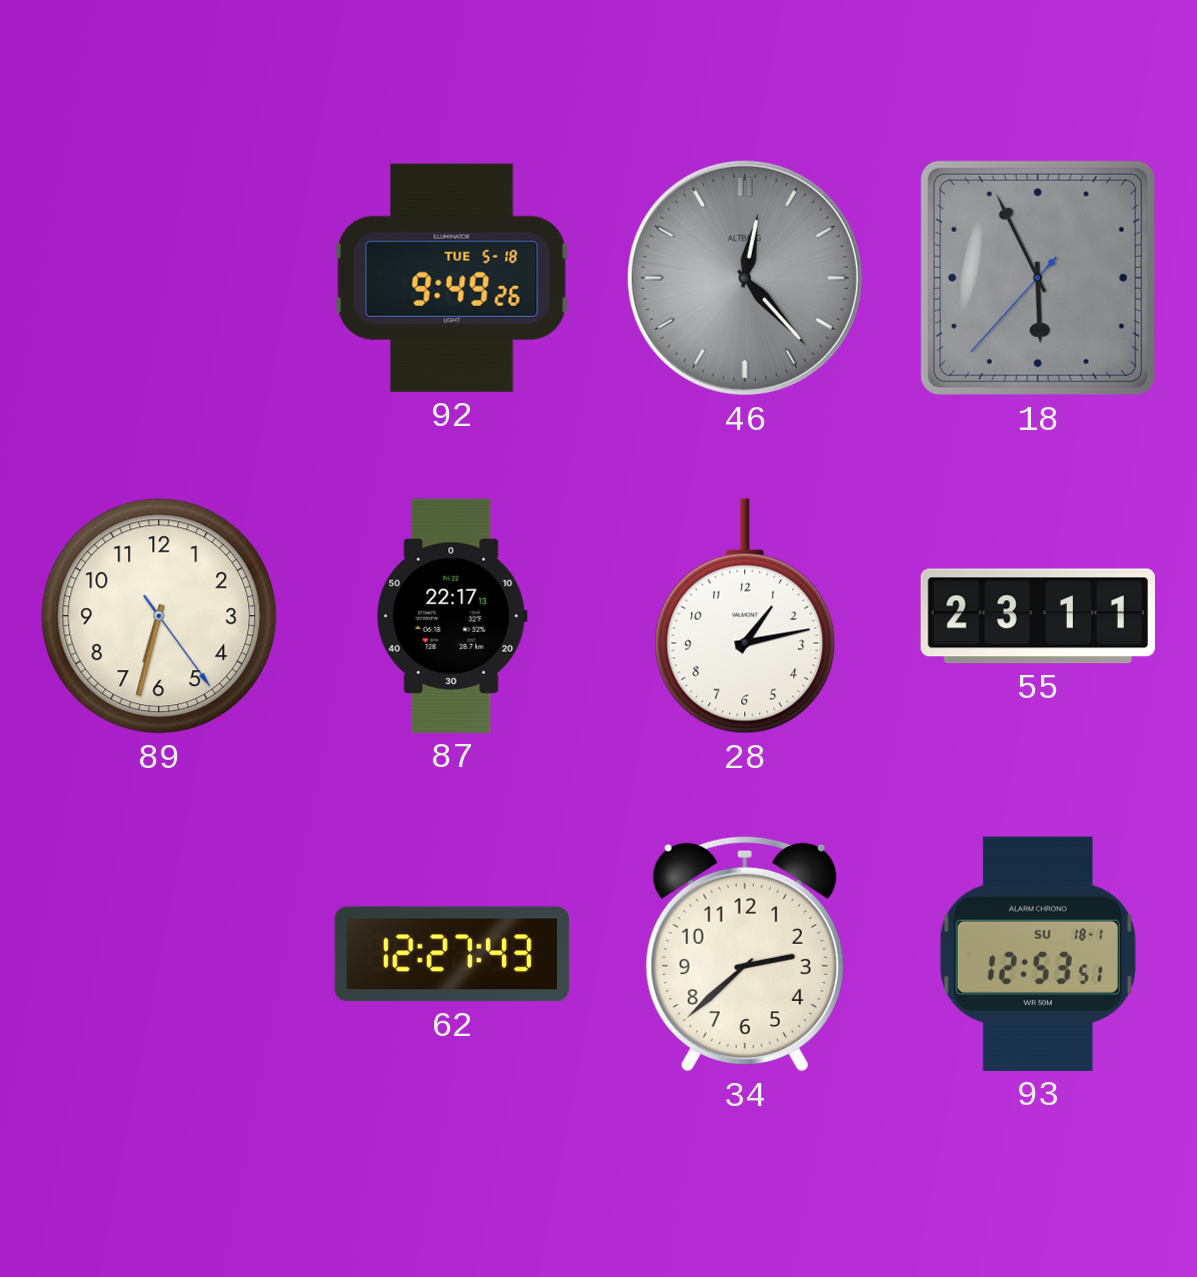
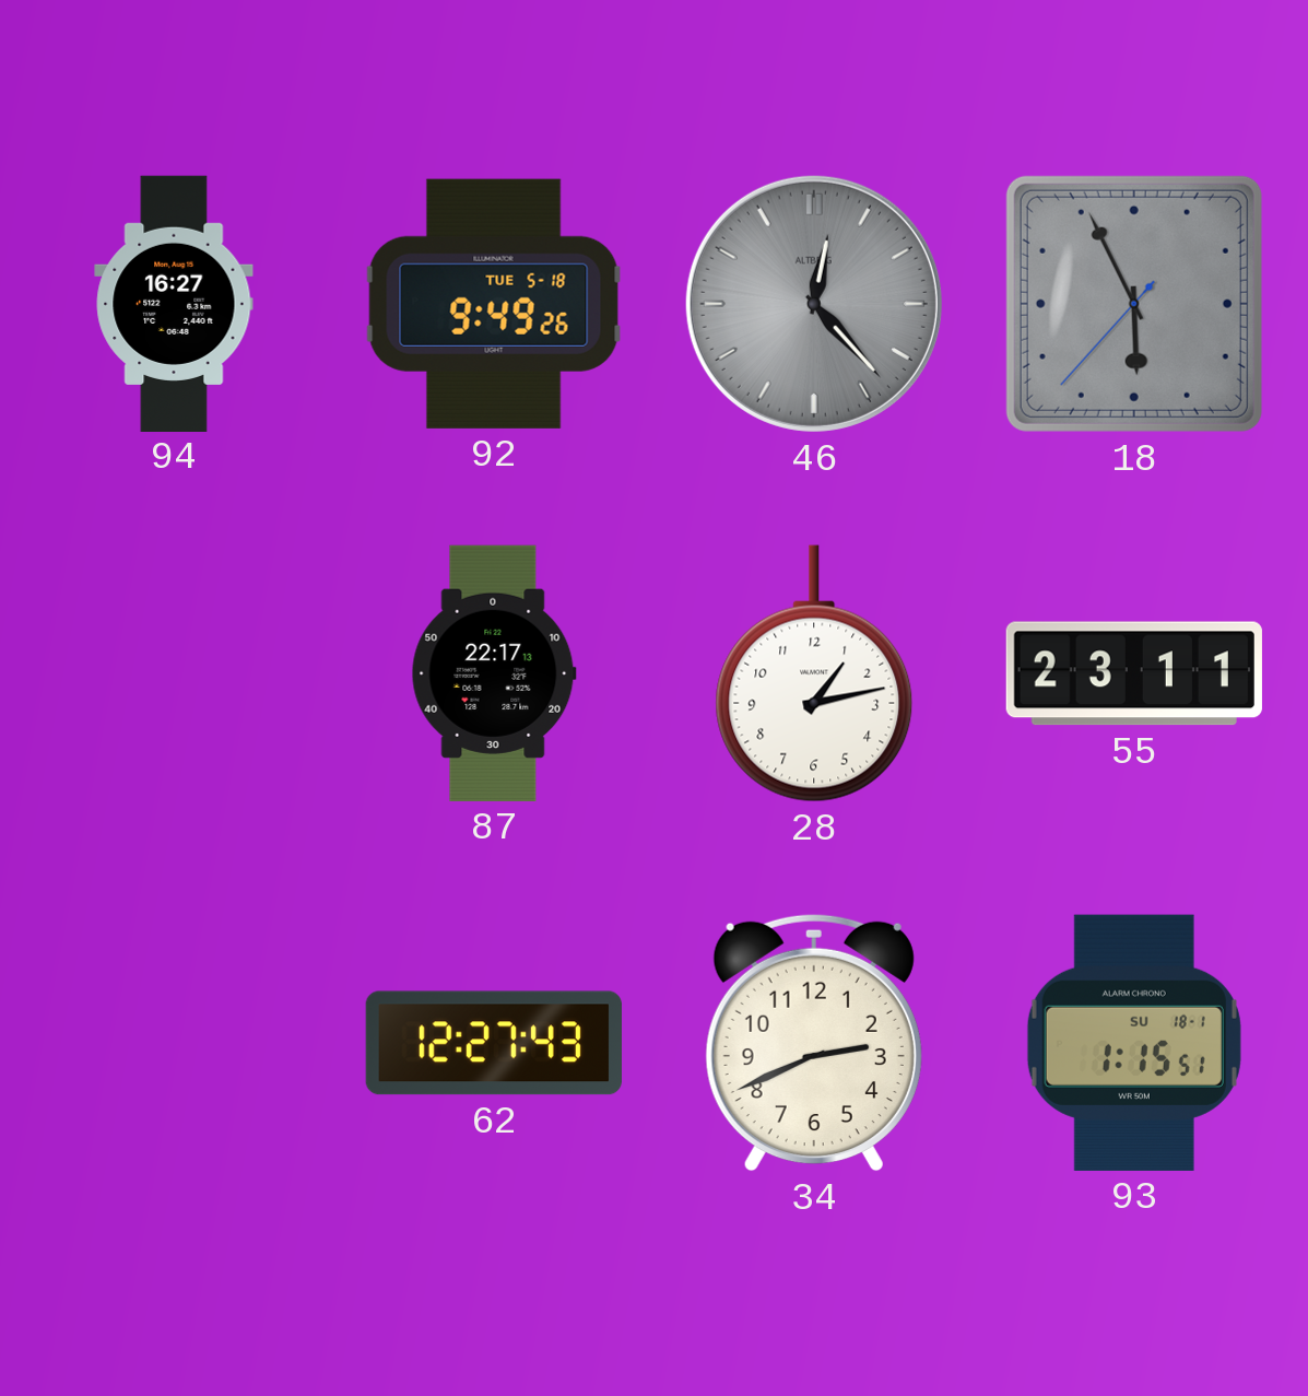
94: none -> 16:27
89: 6:32 -> none
34: 2:38 -> 2:41
93: 12:53 -> 1:15
